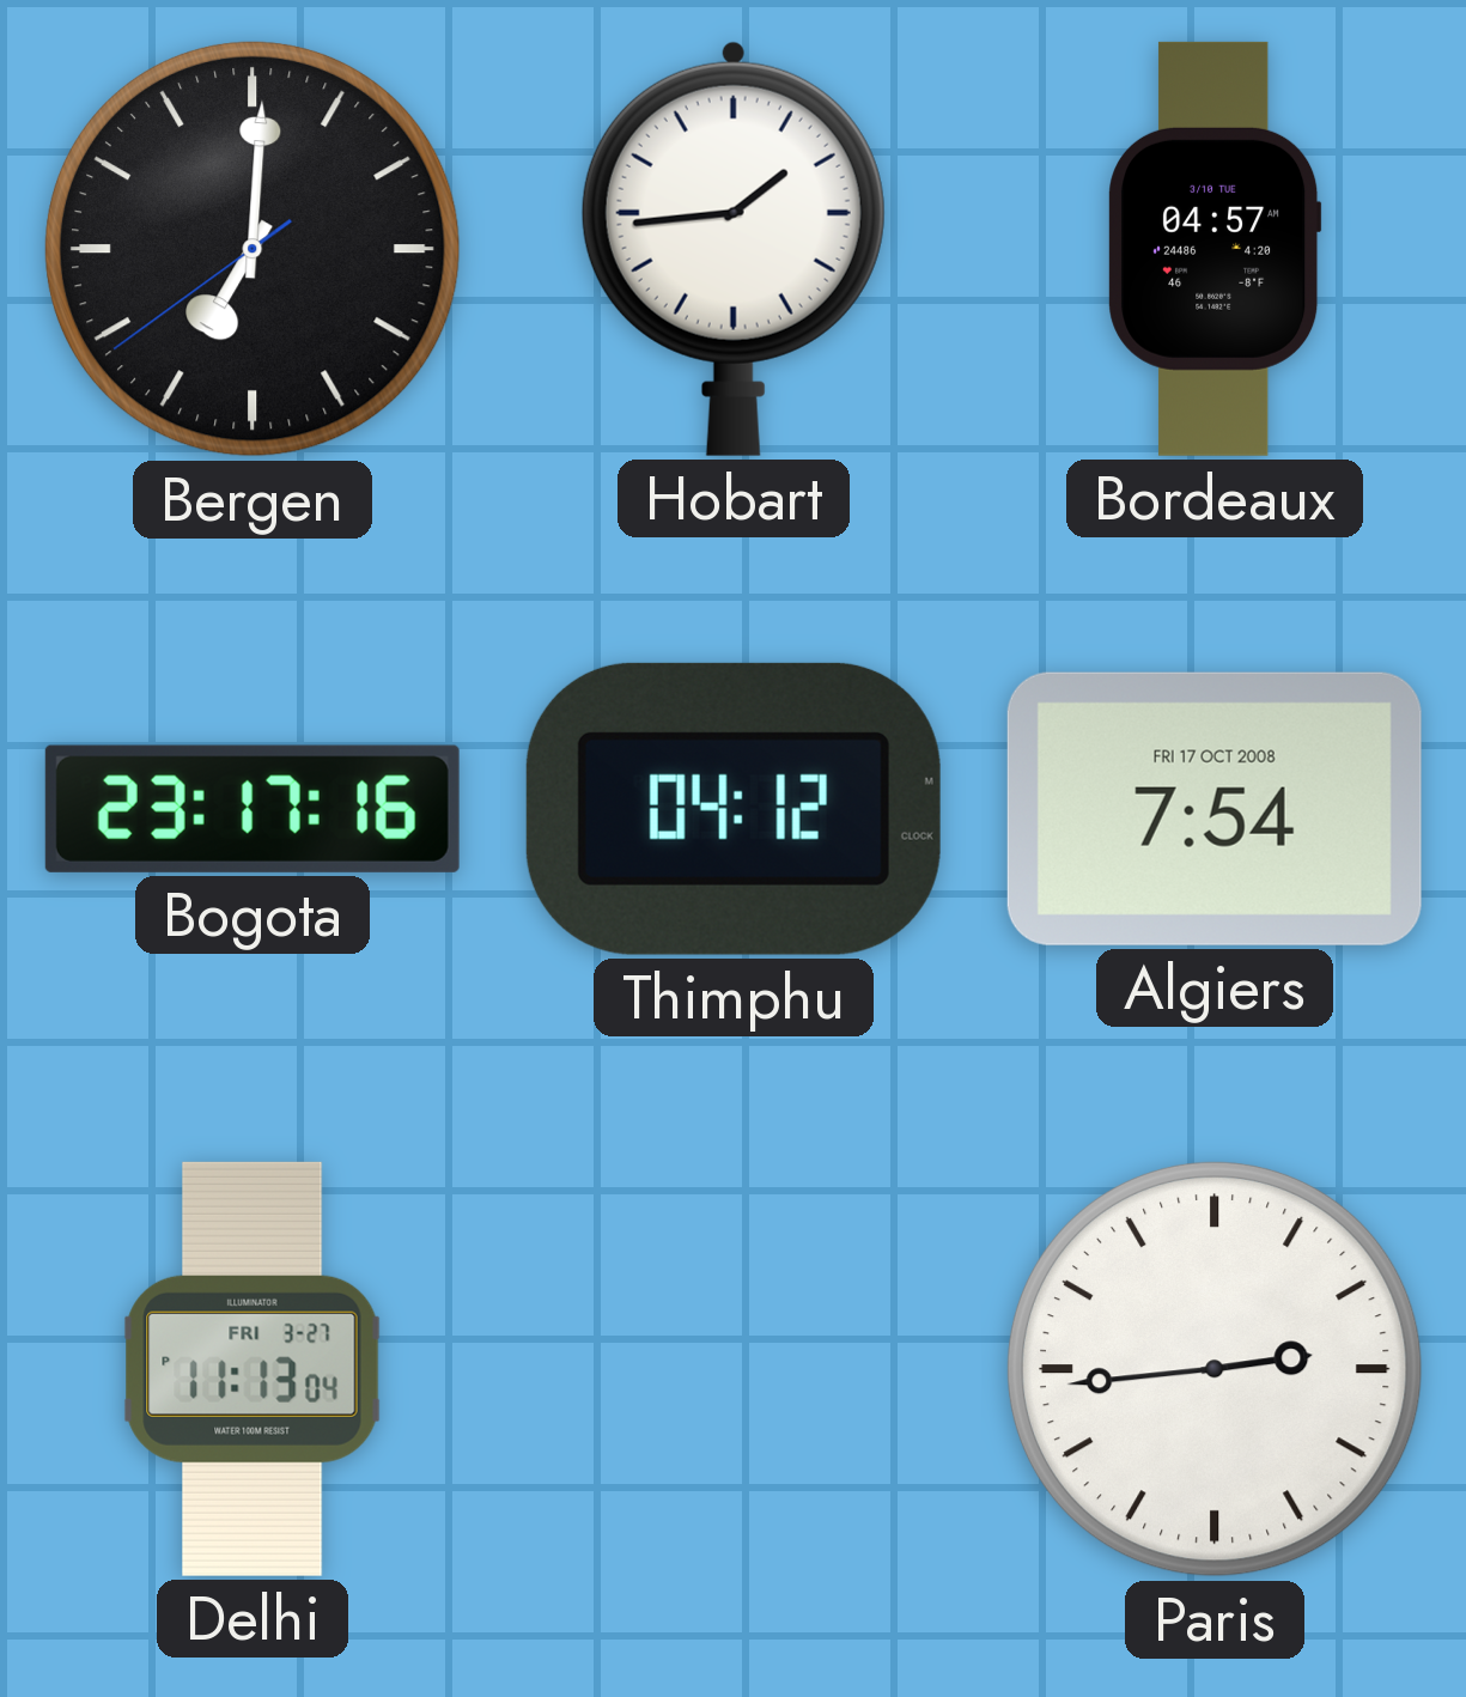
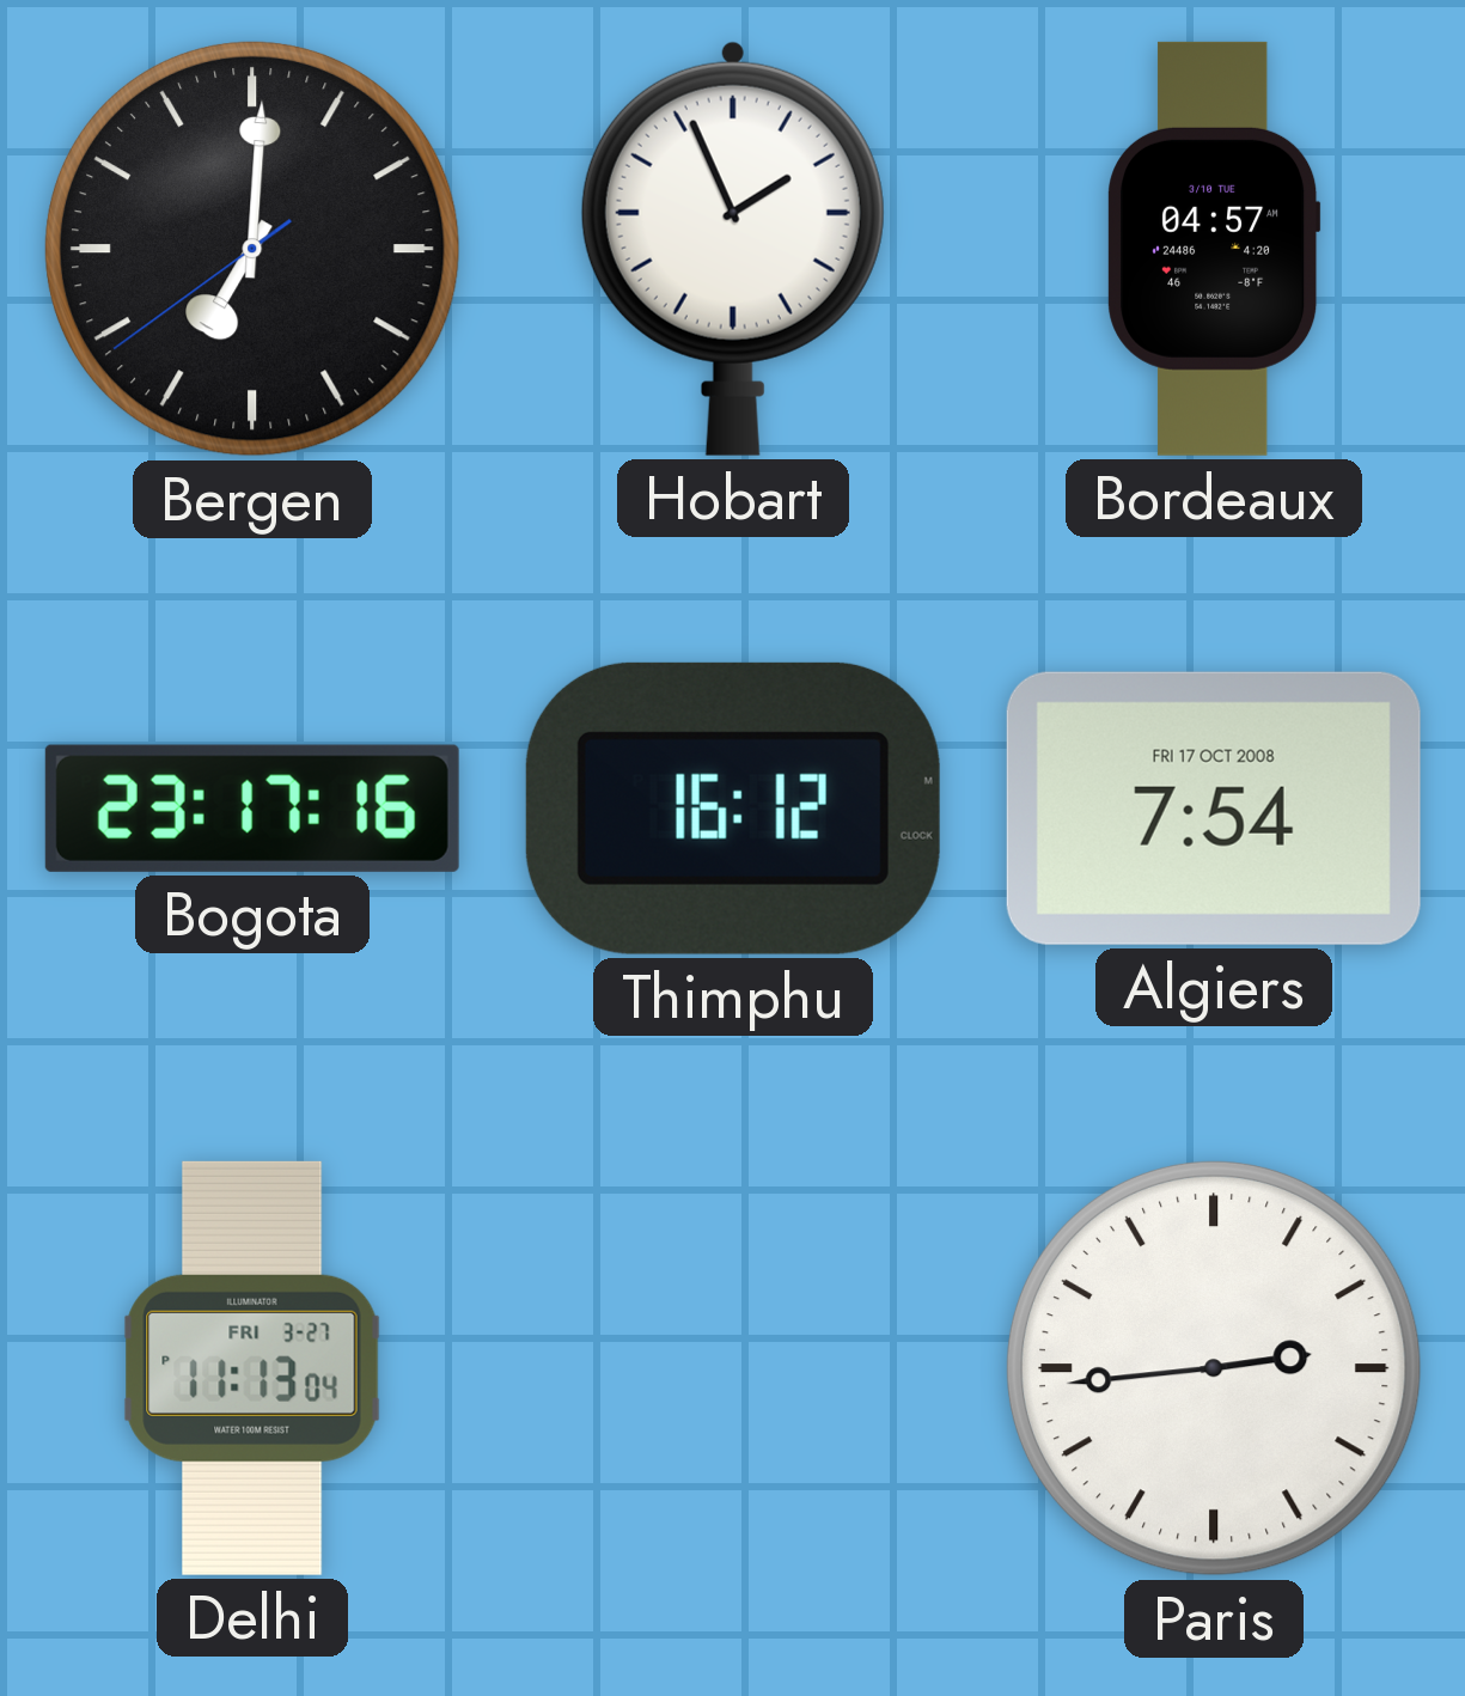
Hobart: 1:44 -> 1:56
Thimphu: 04:12 -> 16:12
